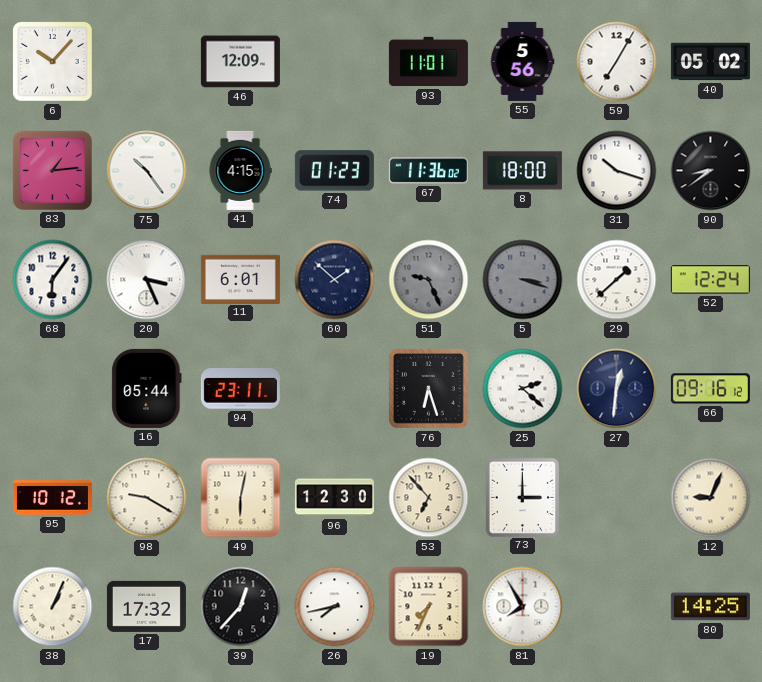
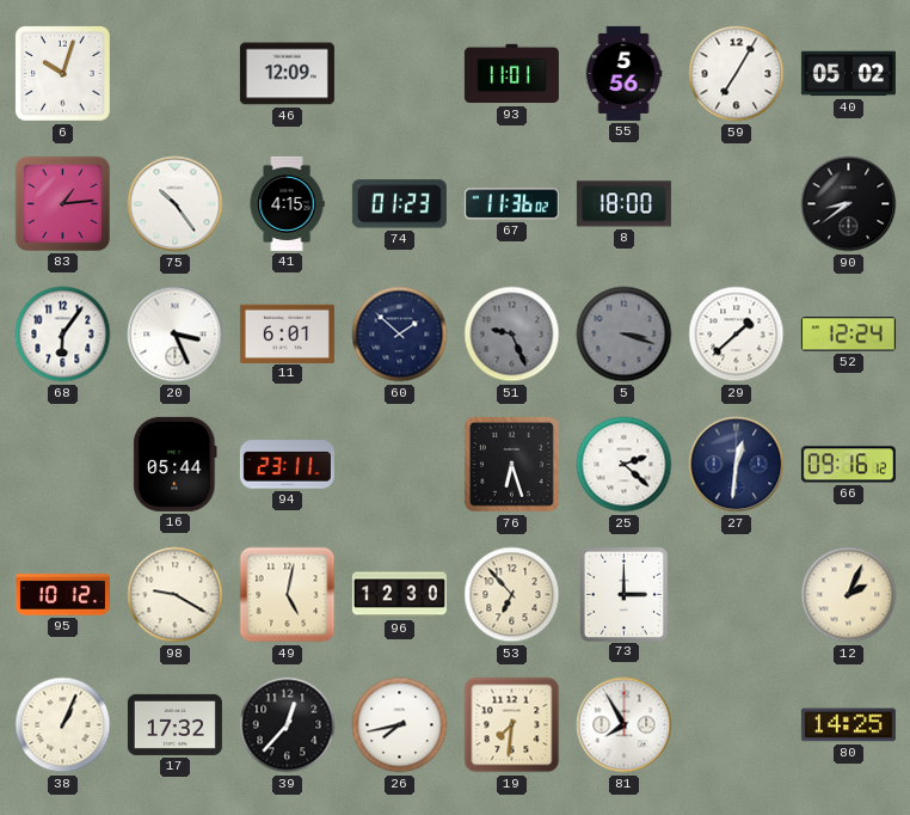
6: 10:07 -> 10:03
31: 10:18 -> none
49: 6:02 -> 5:02
12: 9:04 -> 2:04
19: 7:34 -> 7:31
